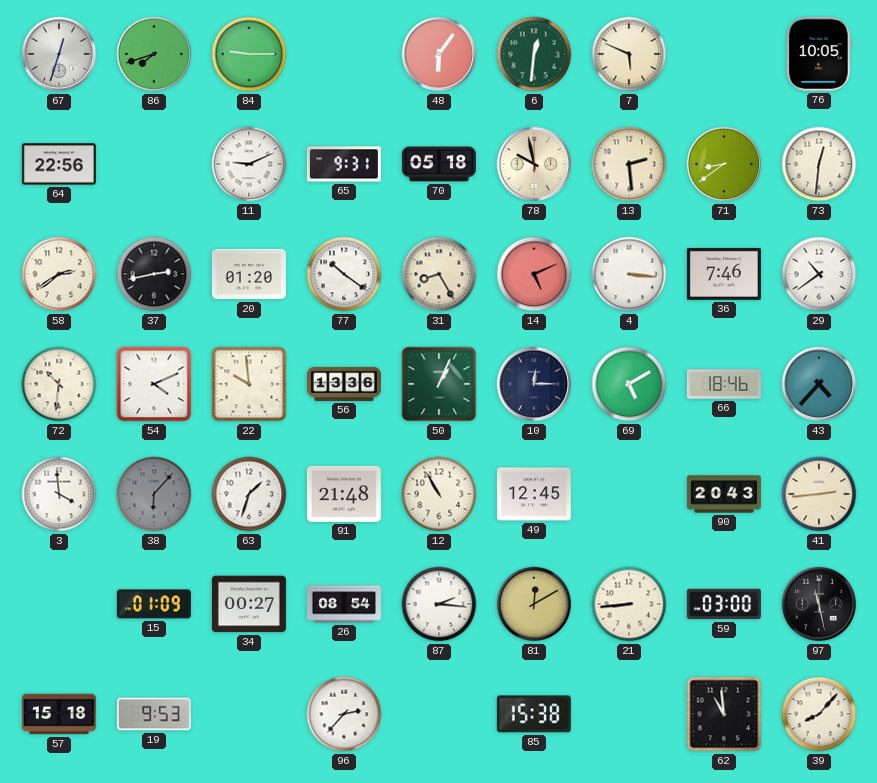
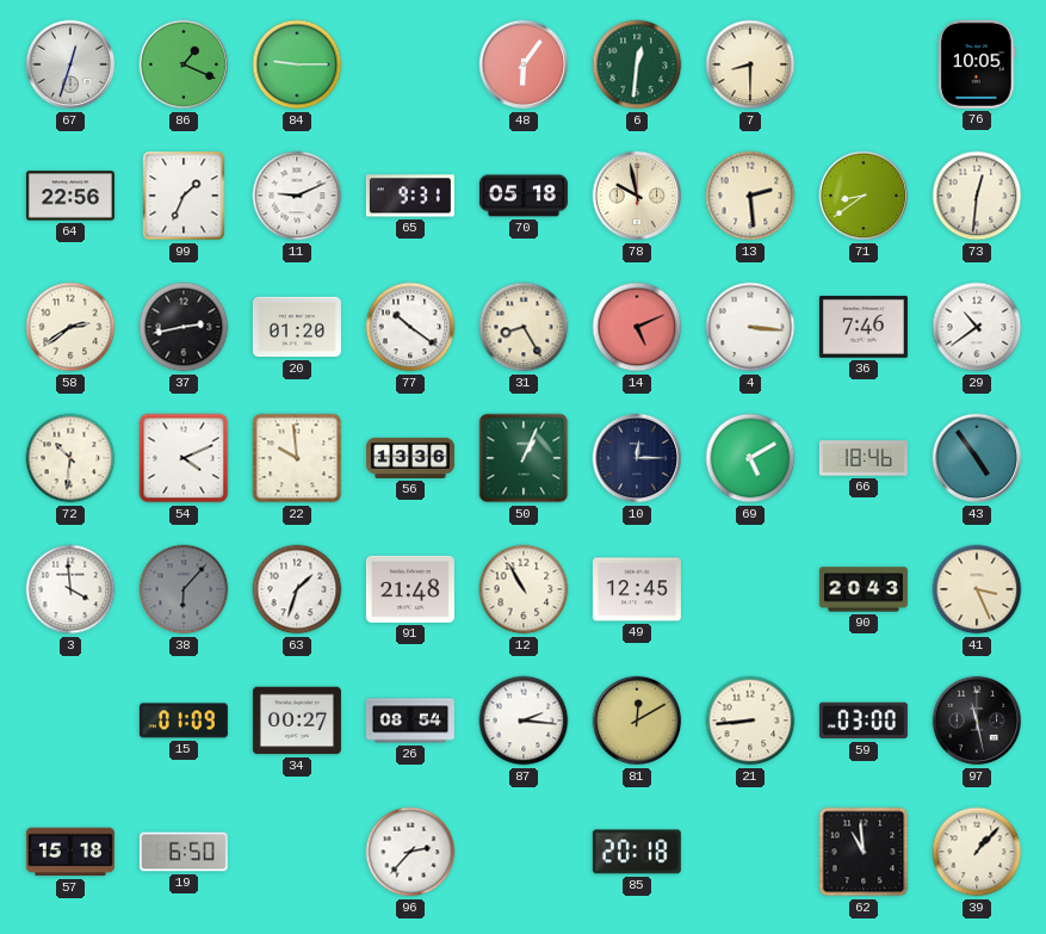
86: 7:42 -> 1:19
7: 5:49 -> 8:30
99: none -> 1:34
43: 4:37 -> 4:54
41: 2:44 -> 3:26
19: 9:53 -> 6:50
85: 15:38 -> 20:18
39: 8:07 -> 1:07
